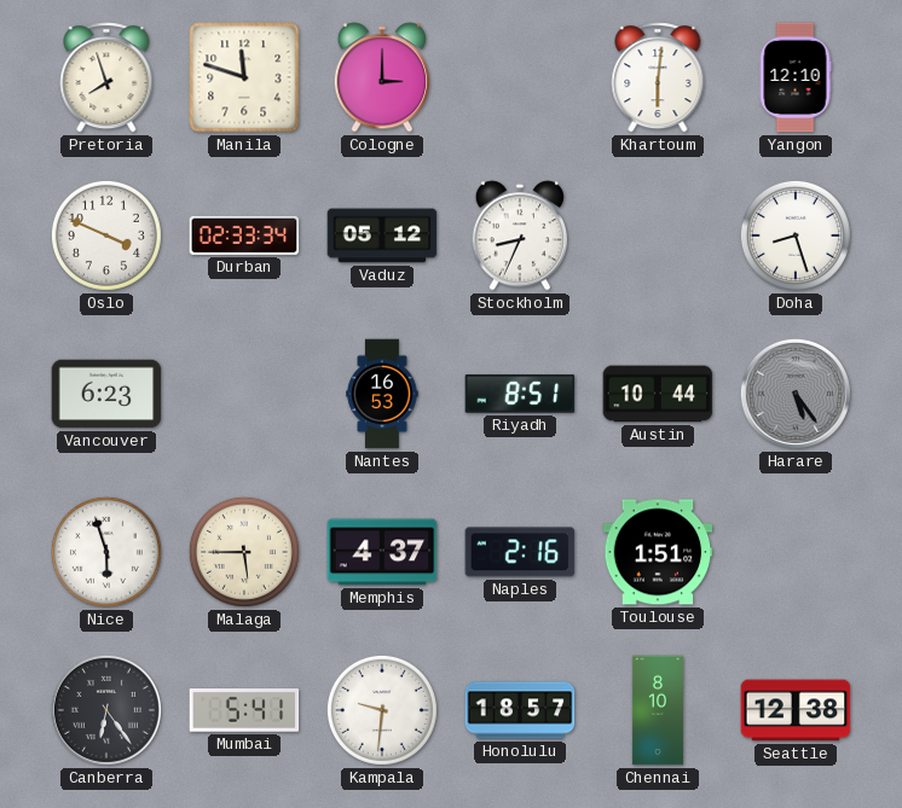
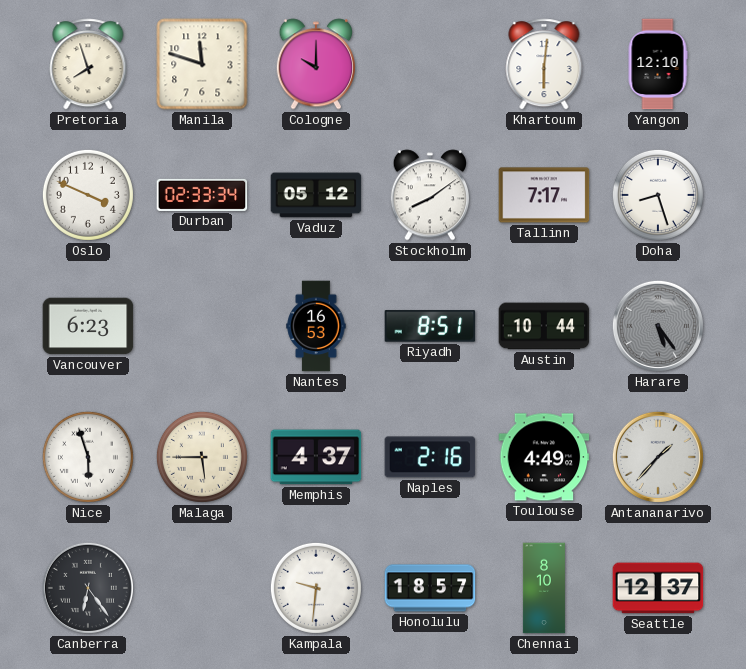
Cologne: 3:00 -> 10:00
Stockholm: 8:34 -> 8:09
Tallinn: none -> 7:17
Toulouse: 1:51 -> 4:49
Antananarivo: none -> 1:37
Mumbai: 5:41 -> none
Seattle: 12:38 -> 12:37
